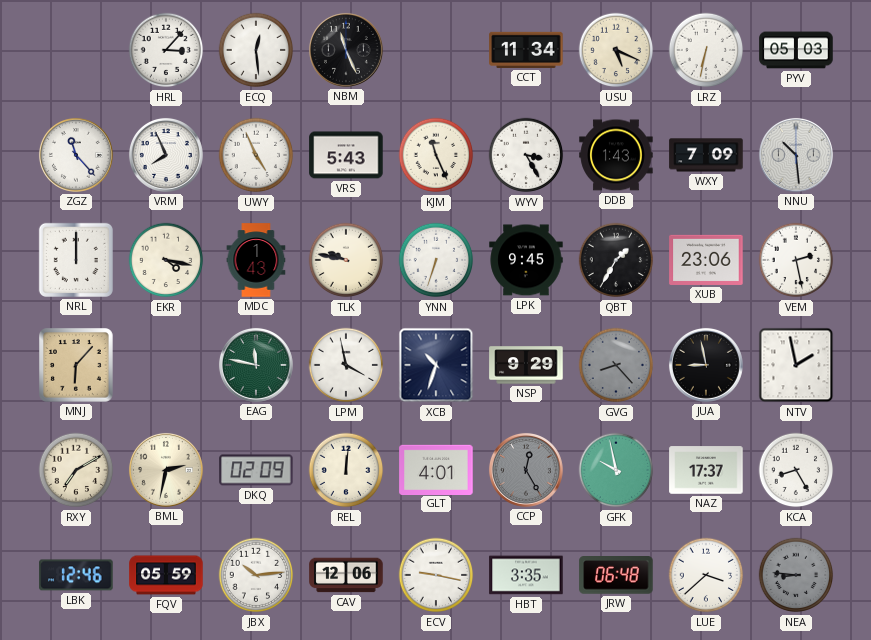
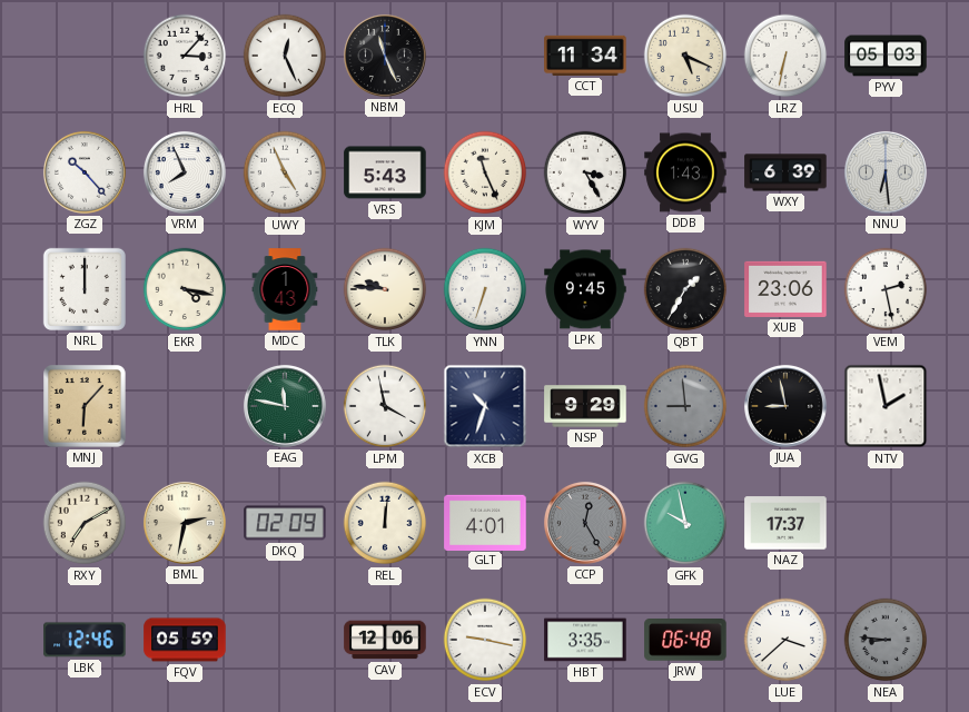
ECQ: 12:29 -> 12:26
ZGZ: 11:23 -> 10:23
WXY: 7:09 -> 6:39
NNU: 10:29 -> 6:29
TLK: 9:47 -> 9:46
GVG: 8:23 -> 8:59
KCA: 8:25 -> none
JBX: 10:14 -> none
